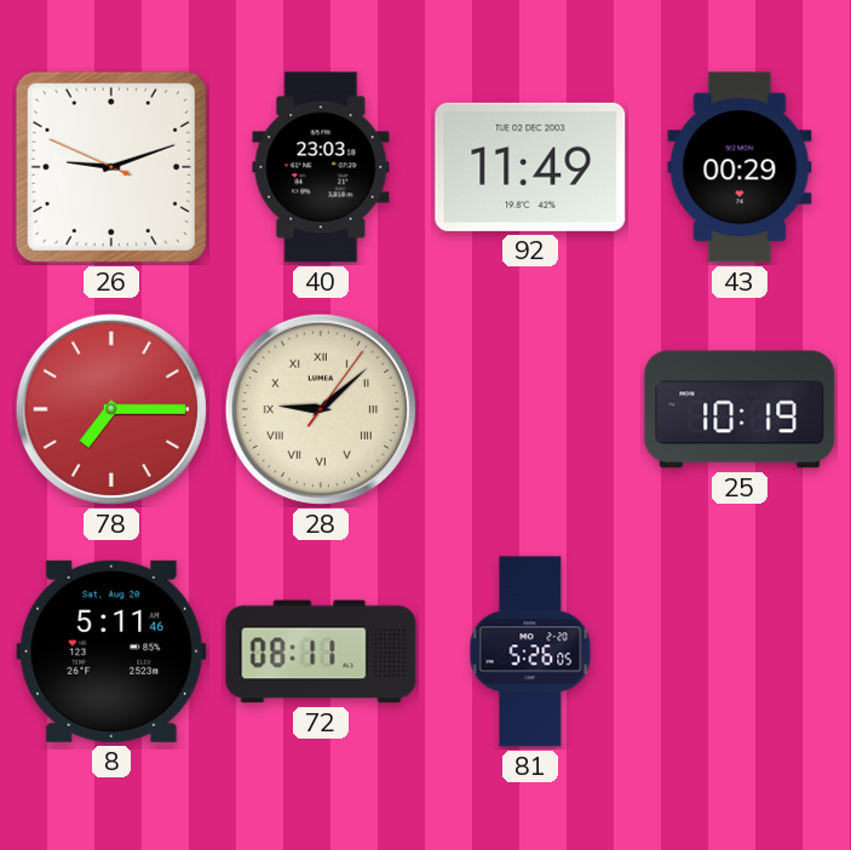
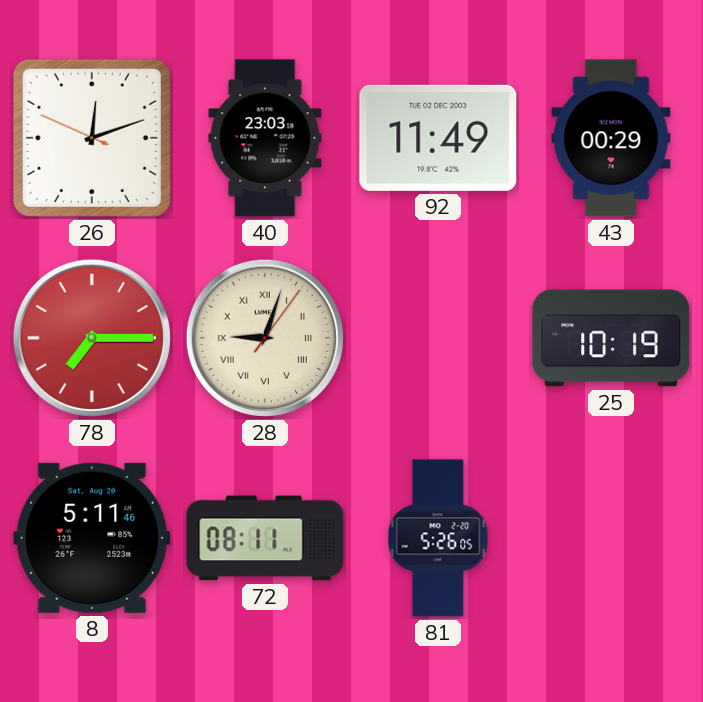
26: 9:11 -> 12:11
28: 9:08 -> 9:03
